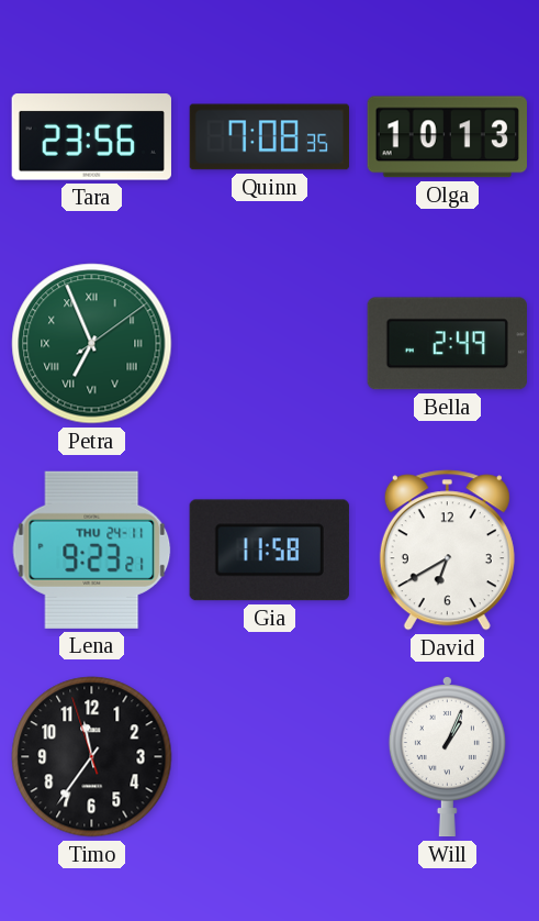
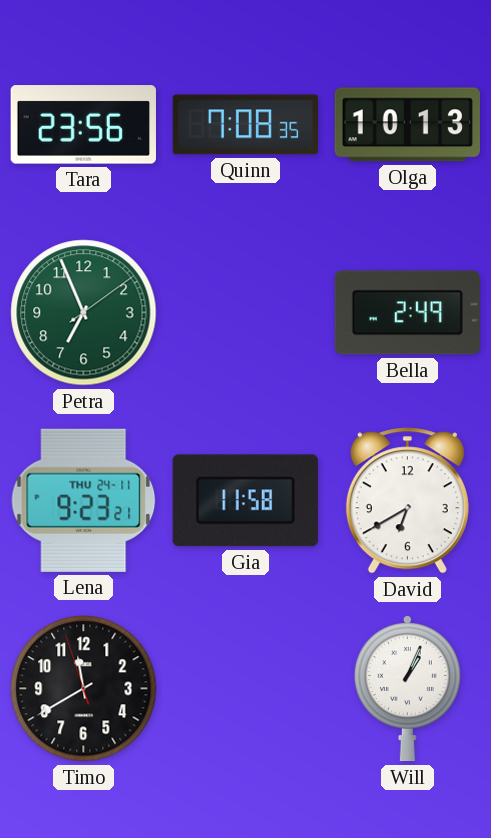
Petra numerals: Roman -> Arabic
Timo: 11:35 -> 11:39
